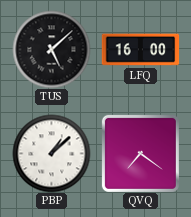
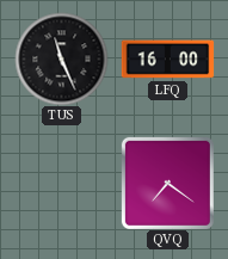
TUS: 5:08 -> 11:26
PBP: 1:08 -> none
